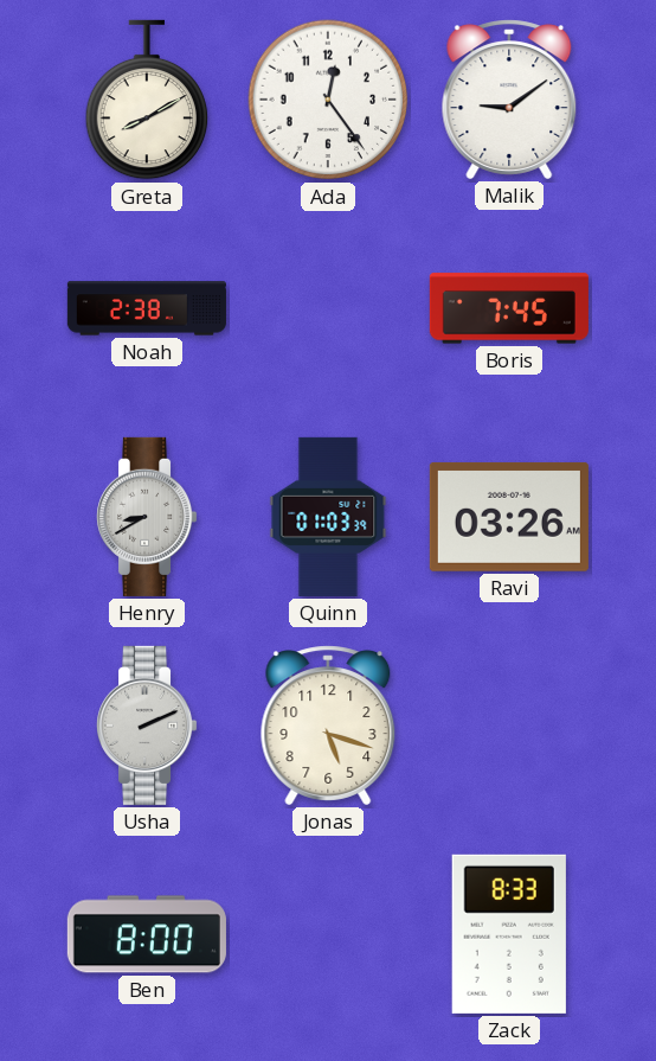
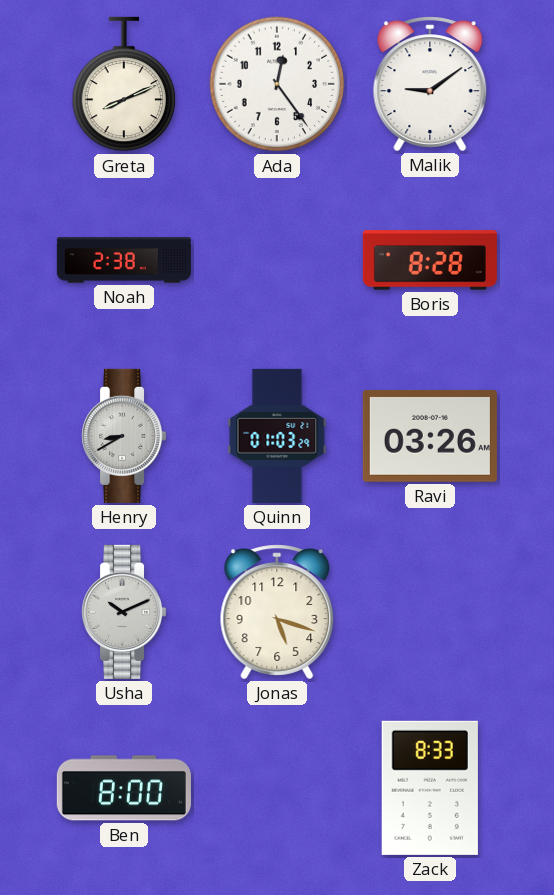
Greta: 8:10 -> 8:11
Boris: 7:45 -> 8:28
Quinn: 01:03:39 -> 01:03:29
Usha: 2:11 -> 10:11
